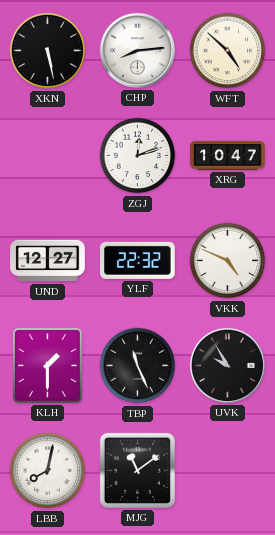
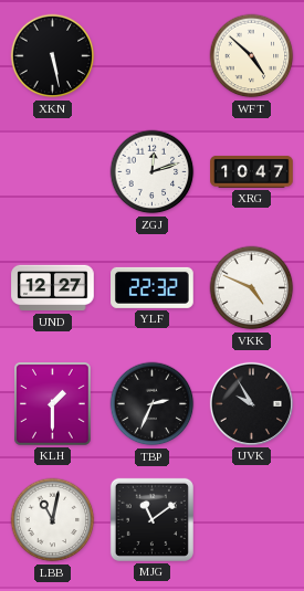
CHP: 8:14 -> none
TBP: 11:26 -> 2:34
LBB: 8:02 -> 11:02
